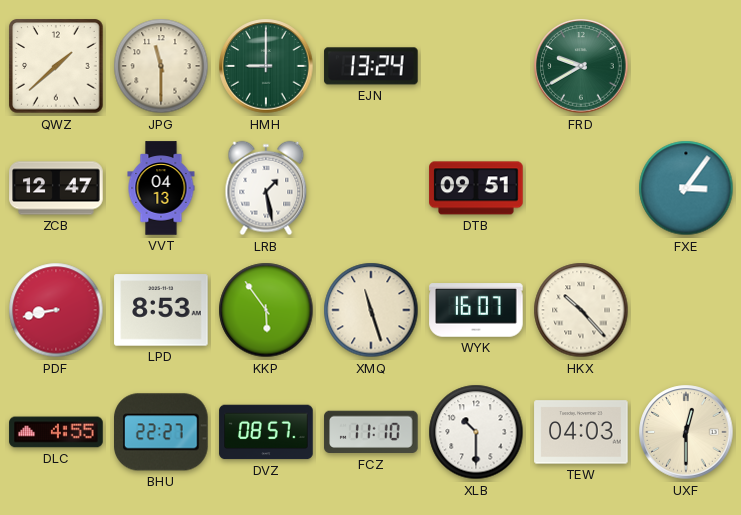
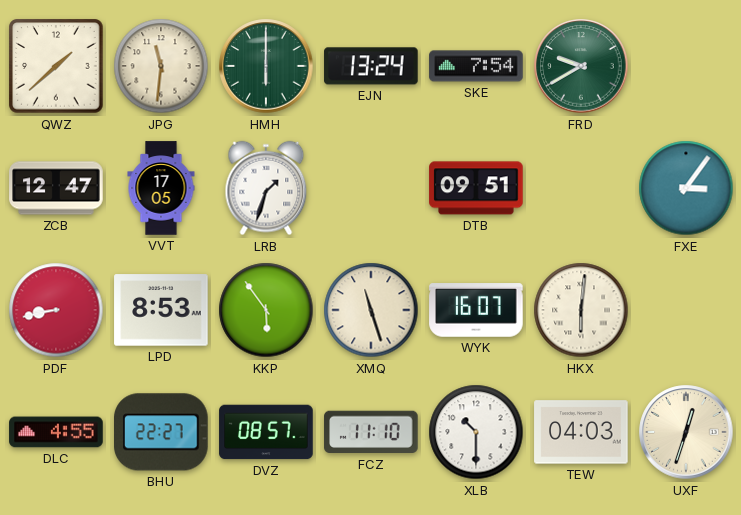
JPG: 11:30 -> 11:31
HMH: 9:00 -> 6:00
SKE: none -> 7:54
VVT: 04:13 -> 17:05
LRB: 1:28 -> 1:33
HKX: 10:23 -> 6:01
UXF: 12:30 -> 12:33
